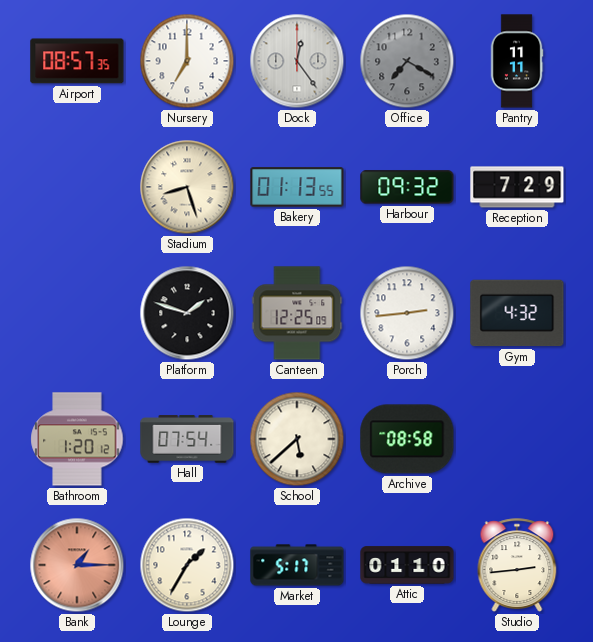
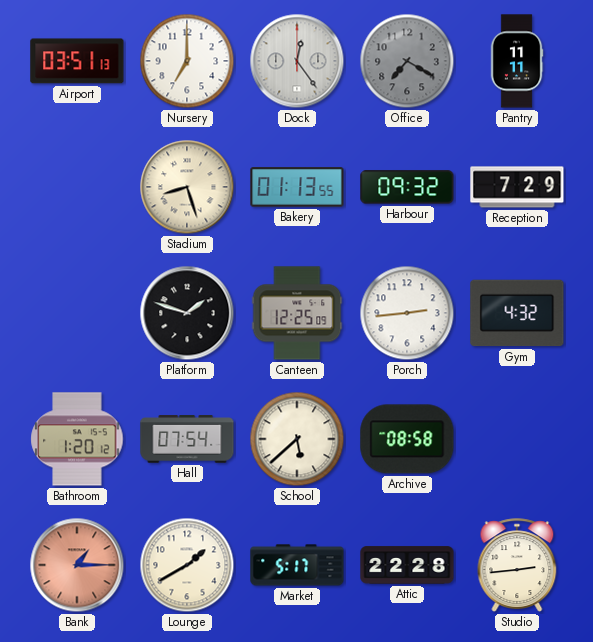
Airport: 08:57 -> 03:51
Lounge: 1:35 -> 1:40
Attic: 01:10 -> 22:28
